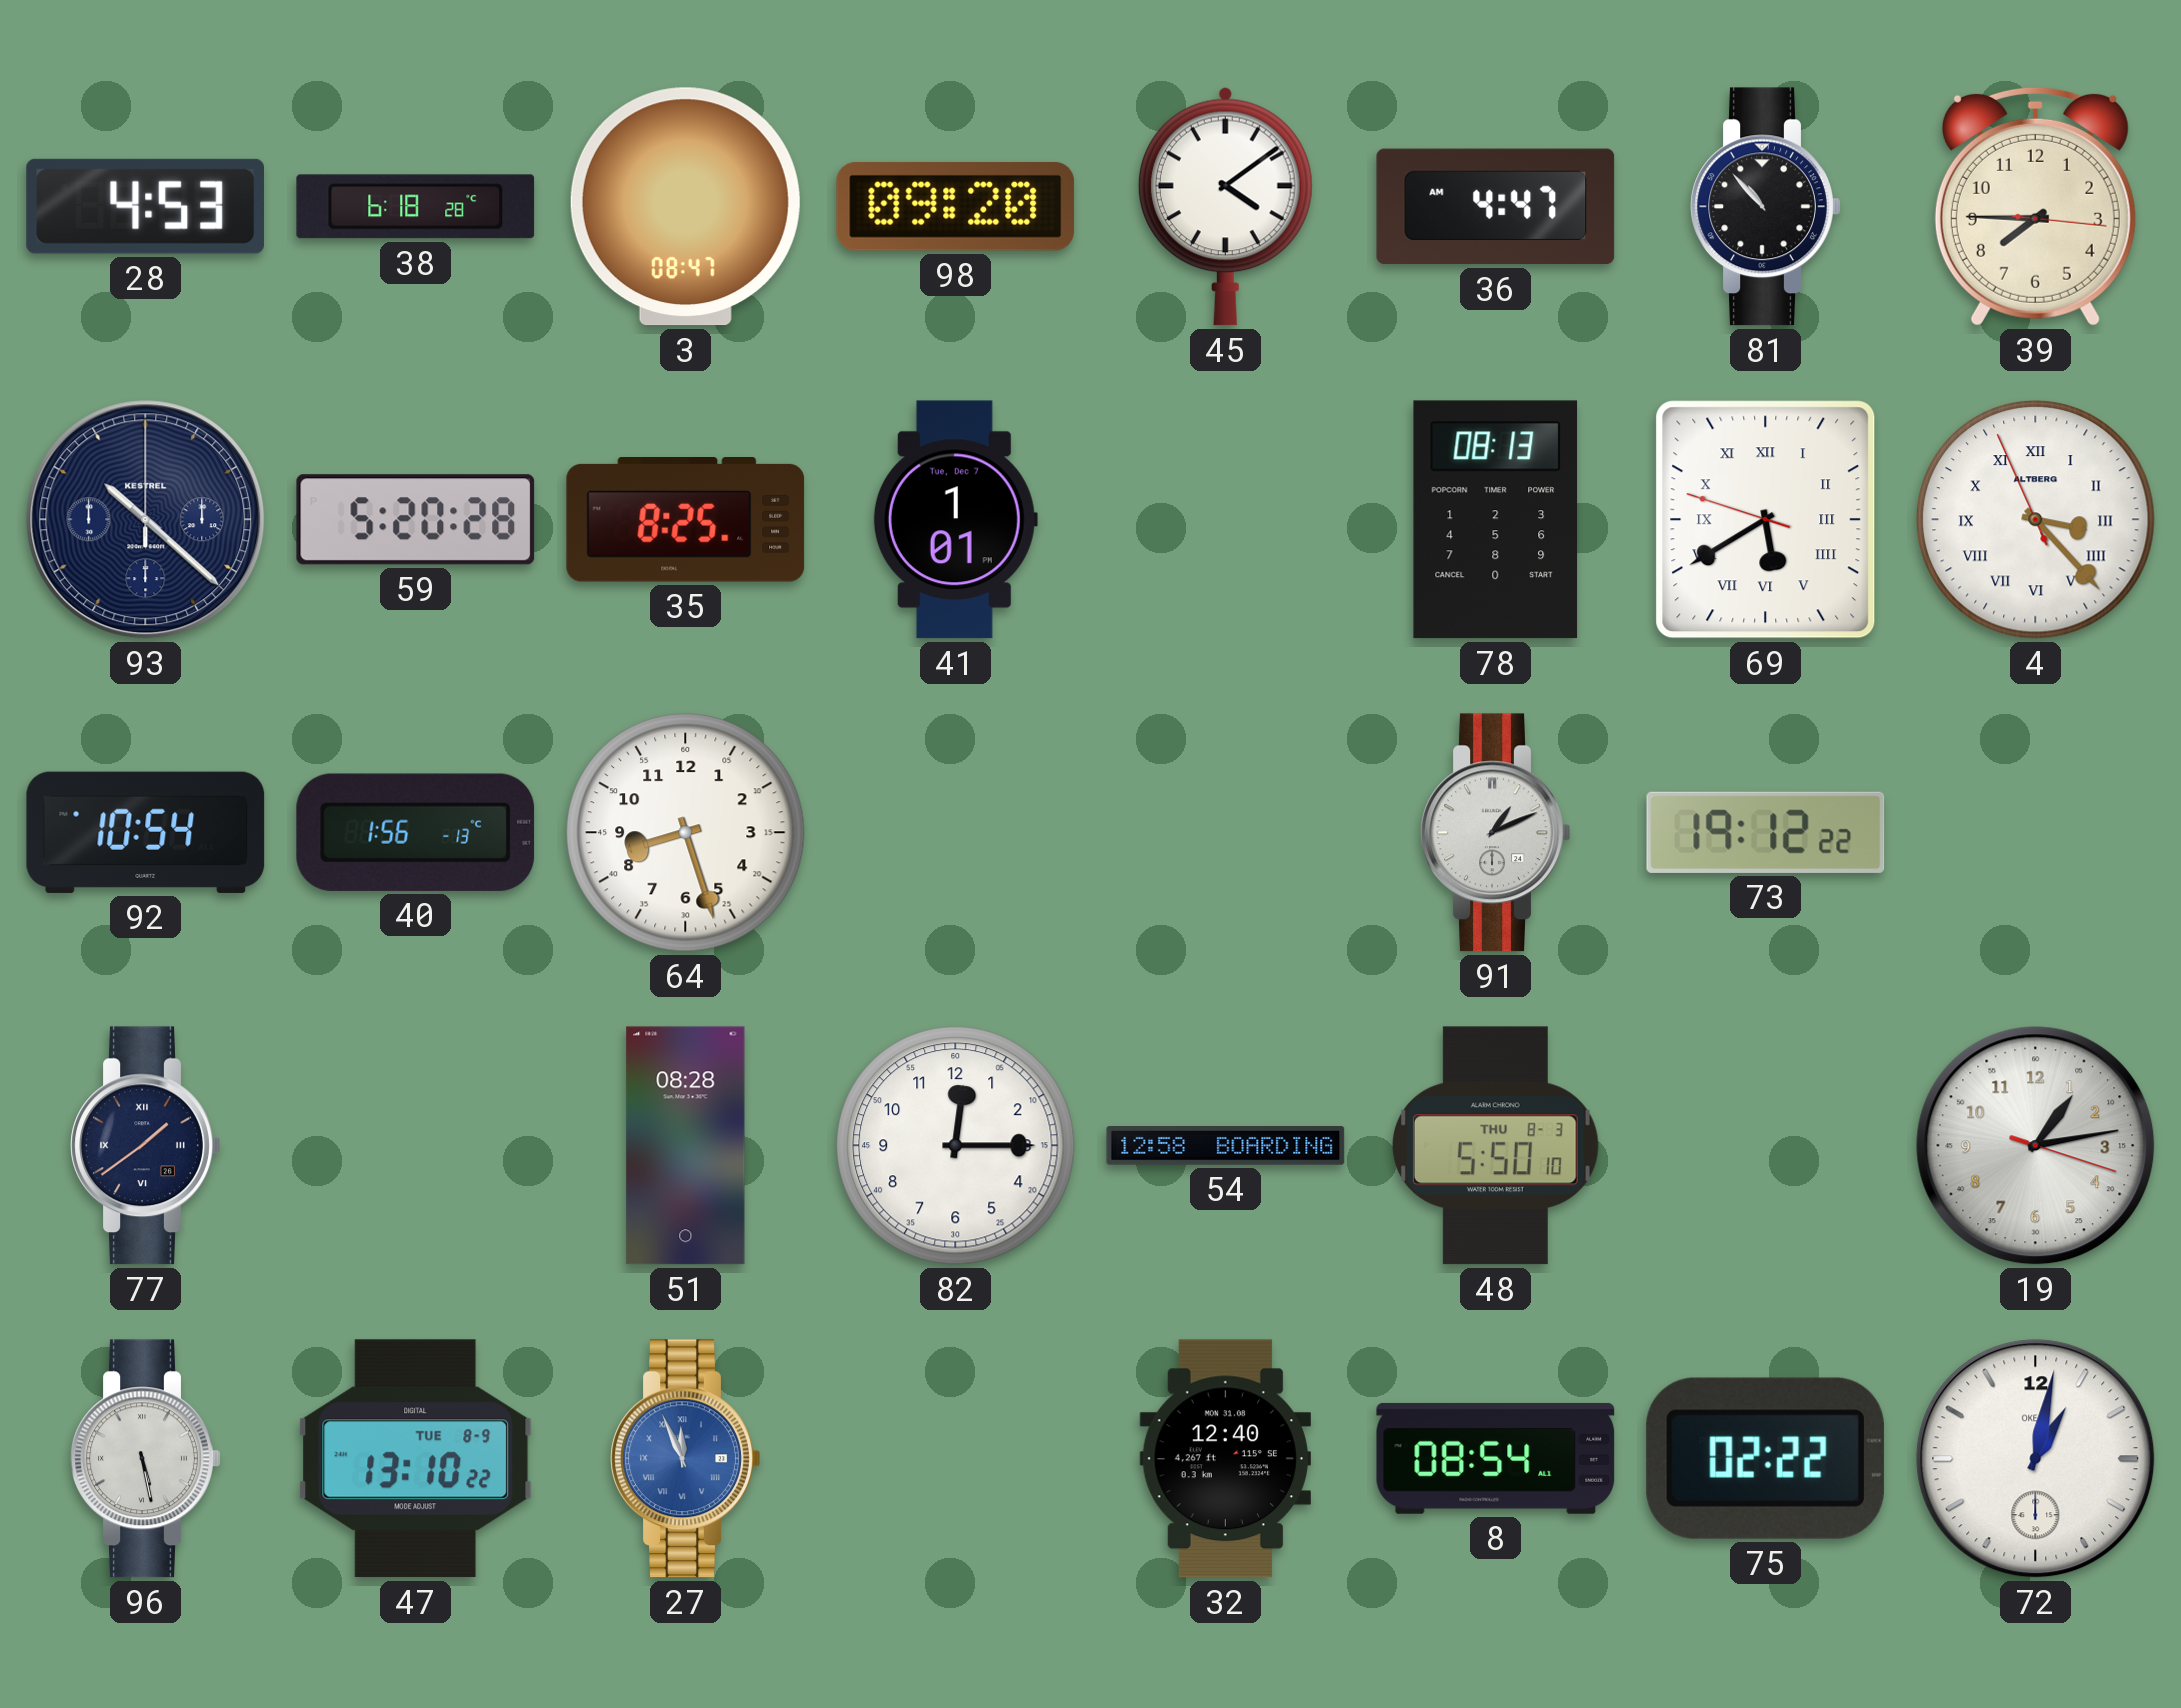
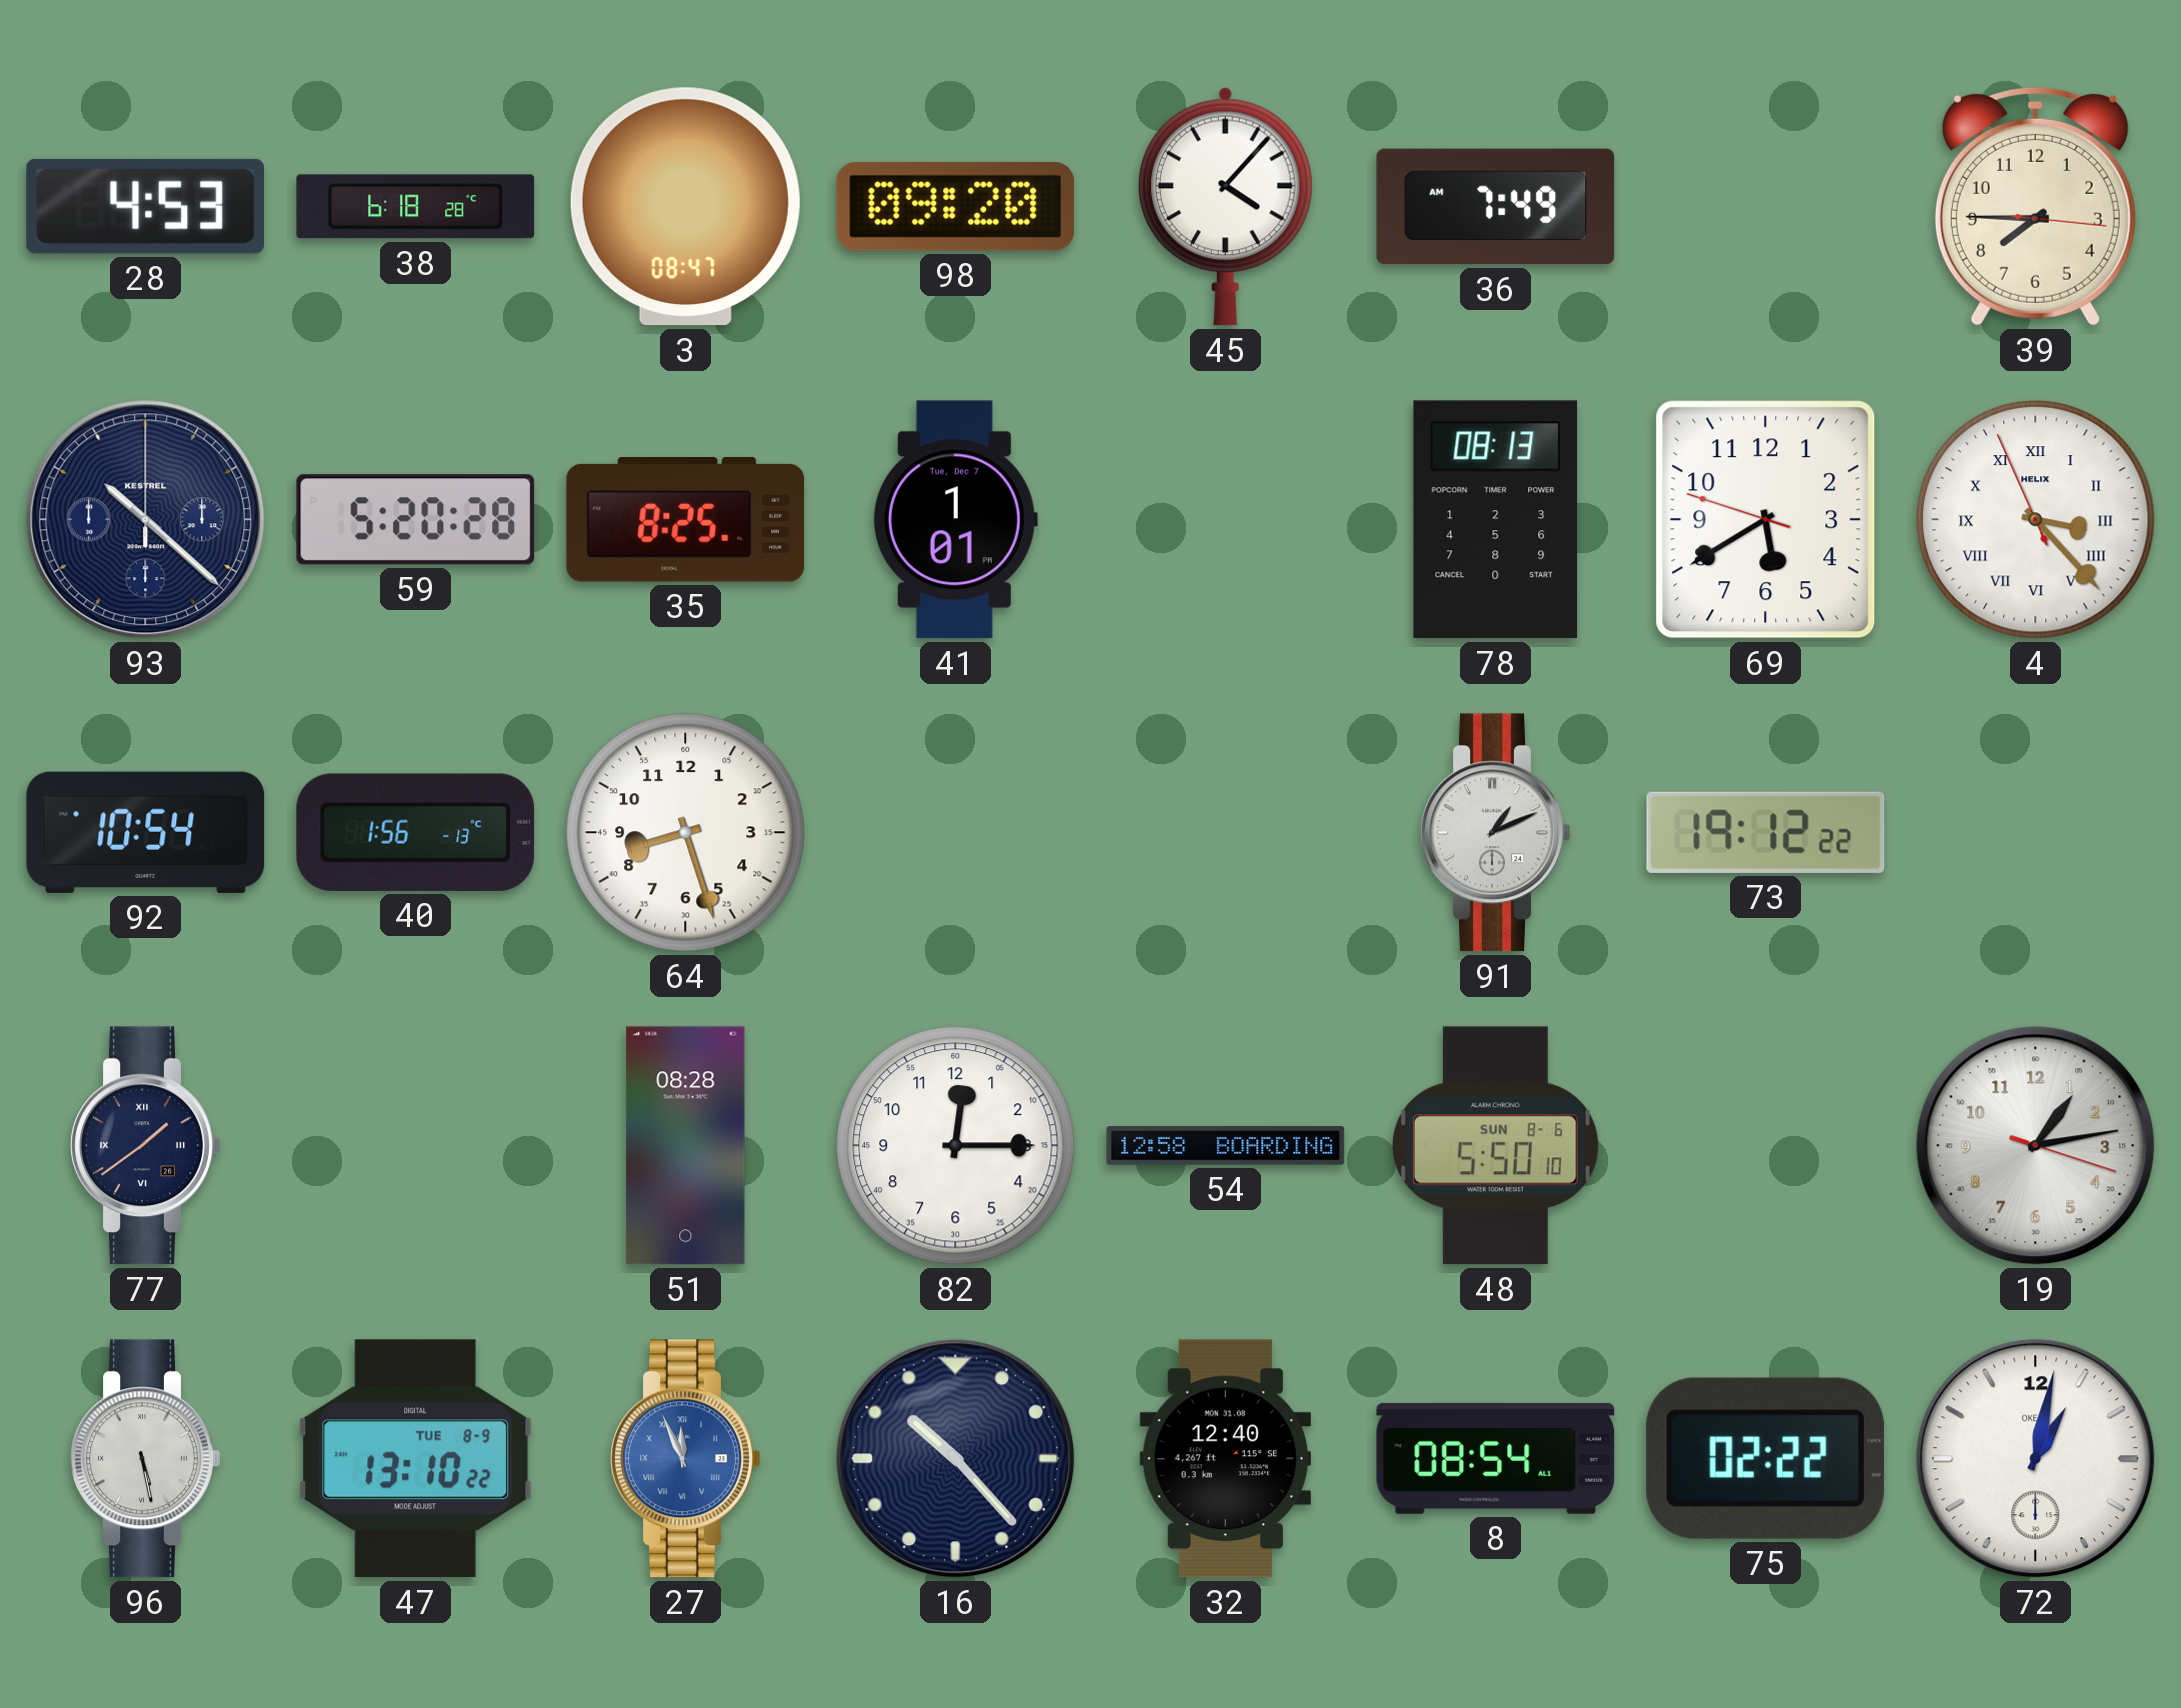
45: 4:09 -> 4:07
36: 4:47 -> 7:49
81: 10:53 -> none
69 numerals: Roman -> Arabic
4 brand: ALTBERG -> HELIX
48 date: THU 8-3 -> SUN 8-6
16: none -> 10:23
